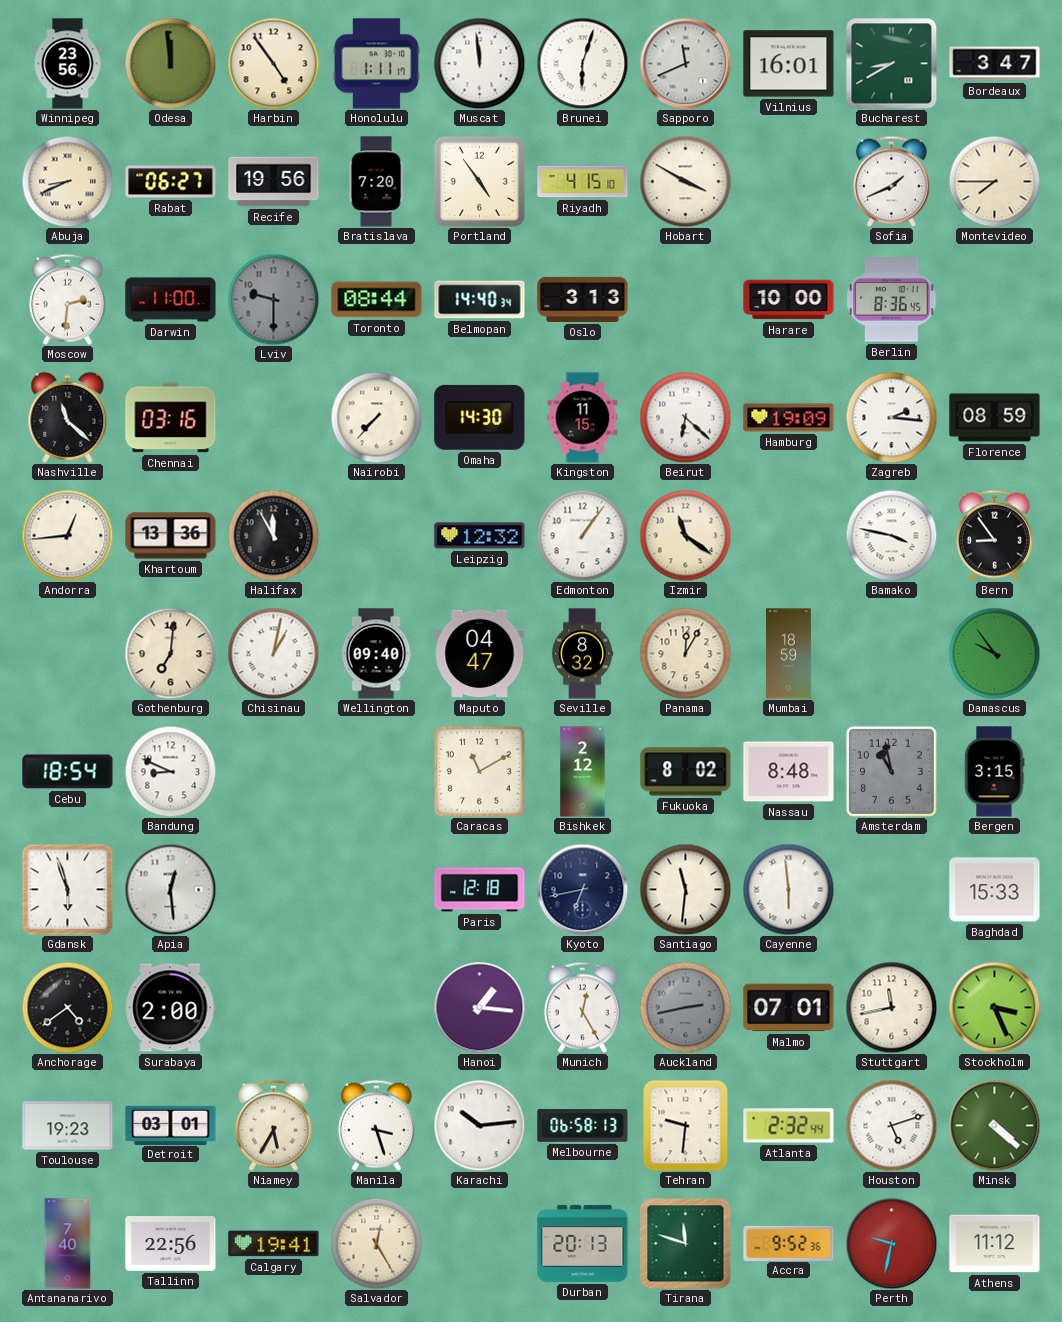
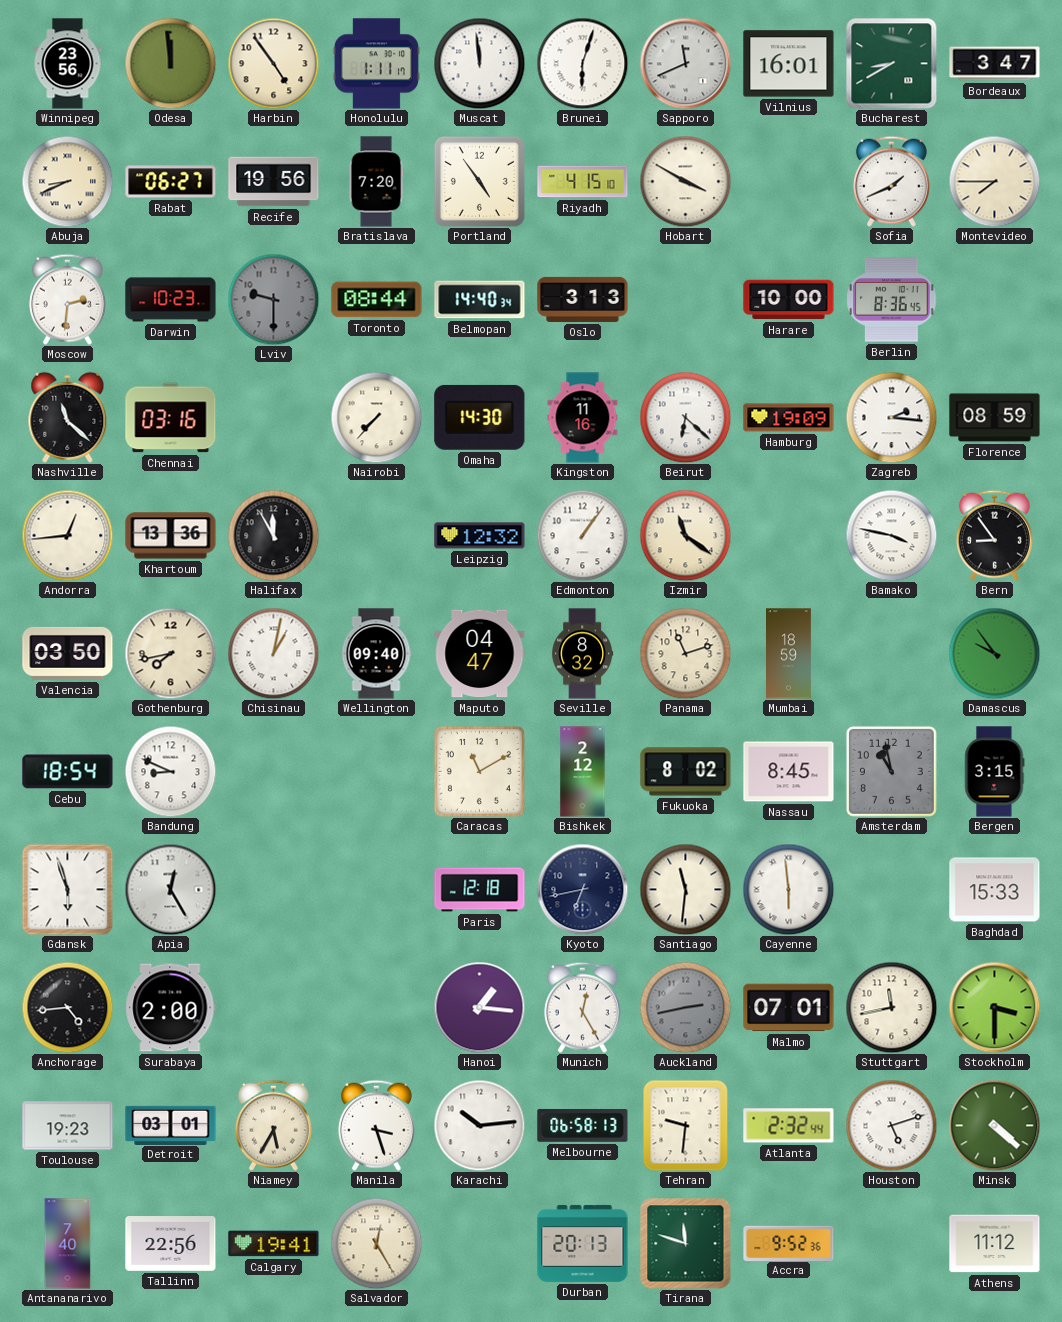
Darwin: 11:00 -> 10:23
Kingston: 11:15 -> 11:16
Valencia: none -> 03:50
Gothenburg: 7:01 -> 7:43
Panama: 12:05 -> 11:12
Nassau: 8:48 -> 8:45
Apia: 12:29 -> 12:25
Anchorage: 4:39 -> 4:44
Stockholm: 3:26 -> 3:30
Perth: 9:32 -> none
